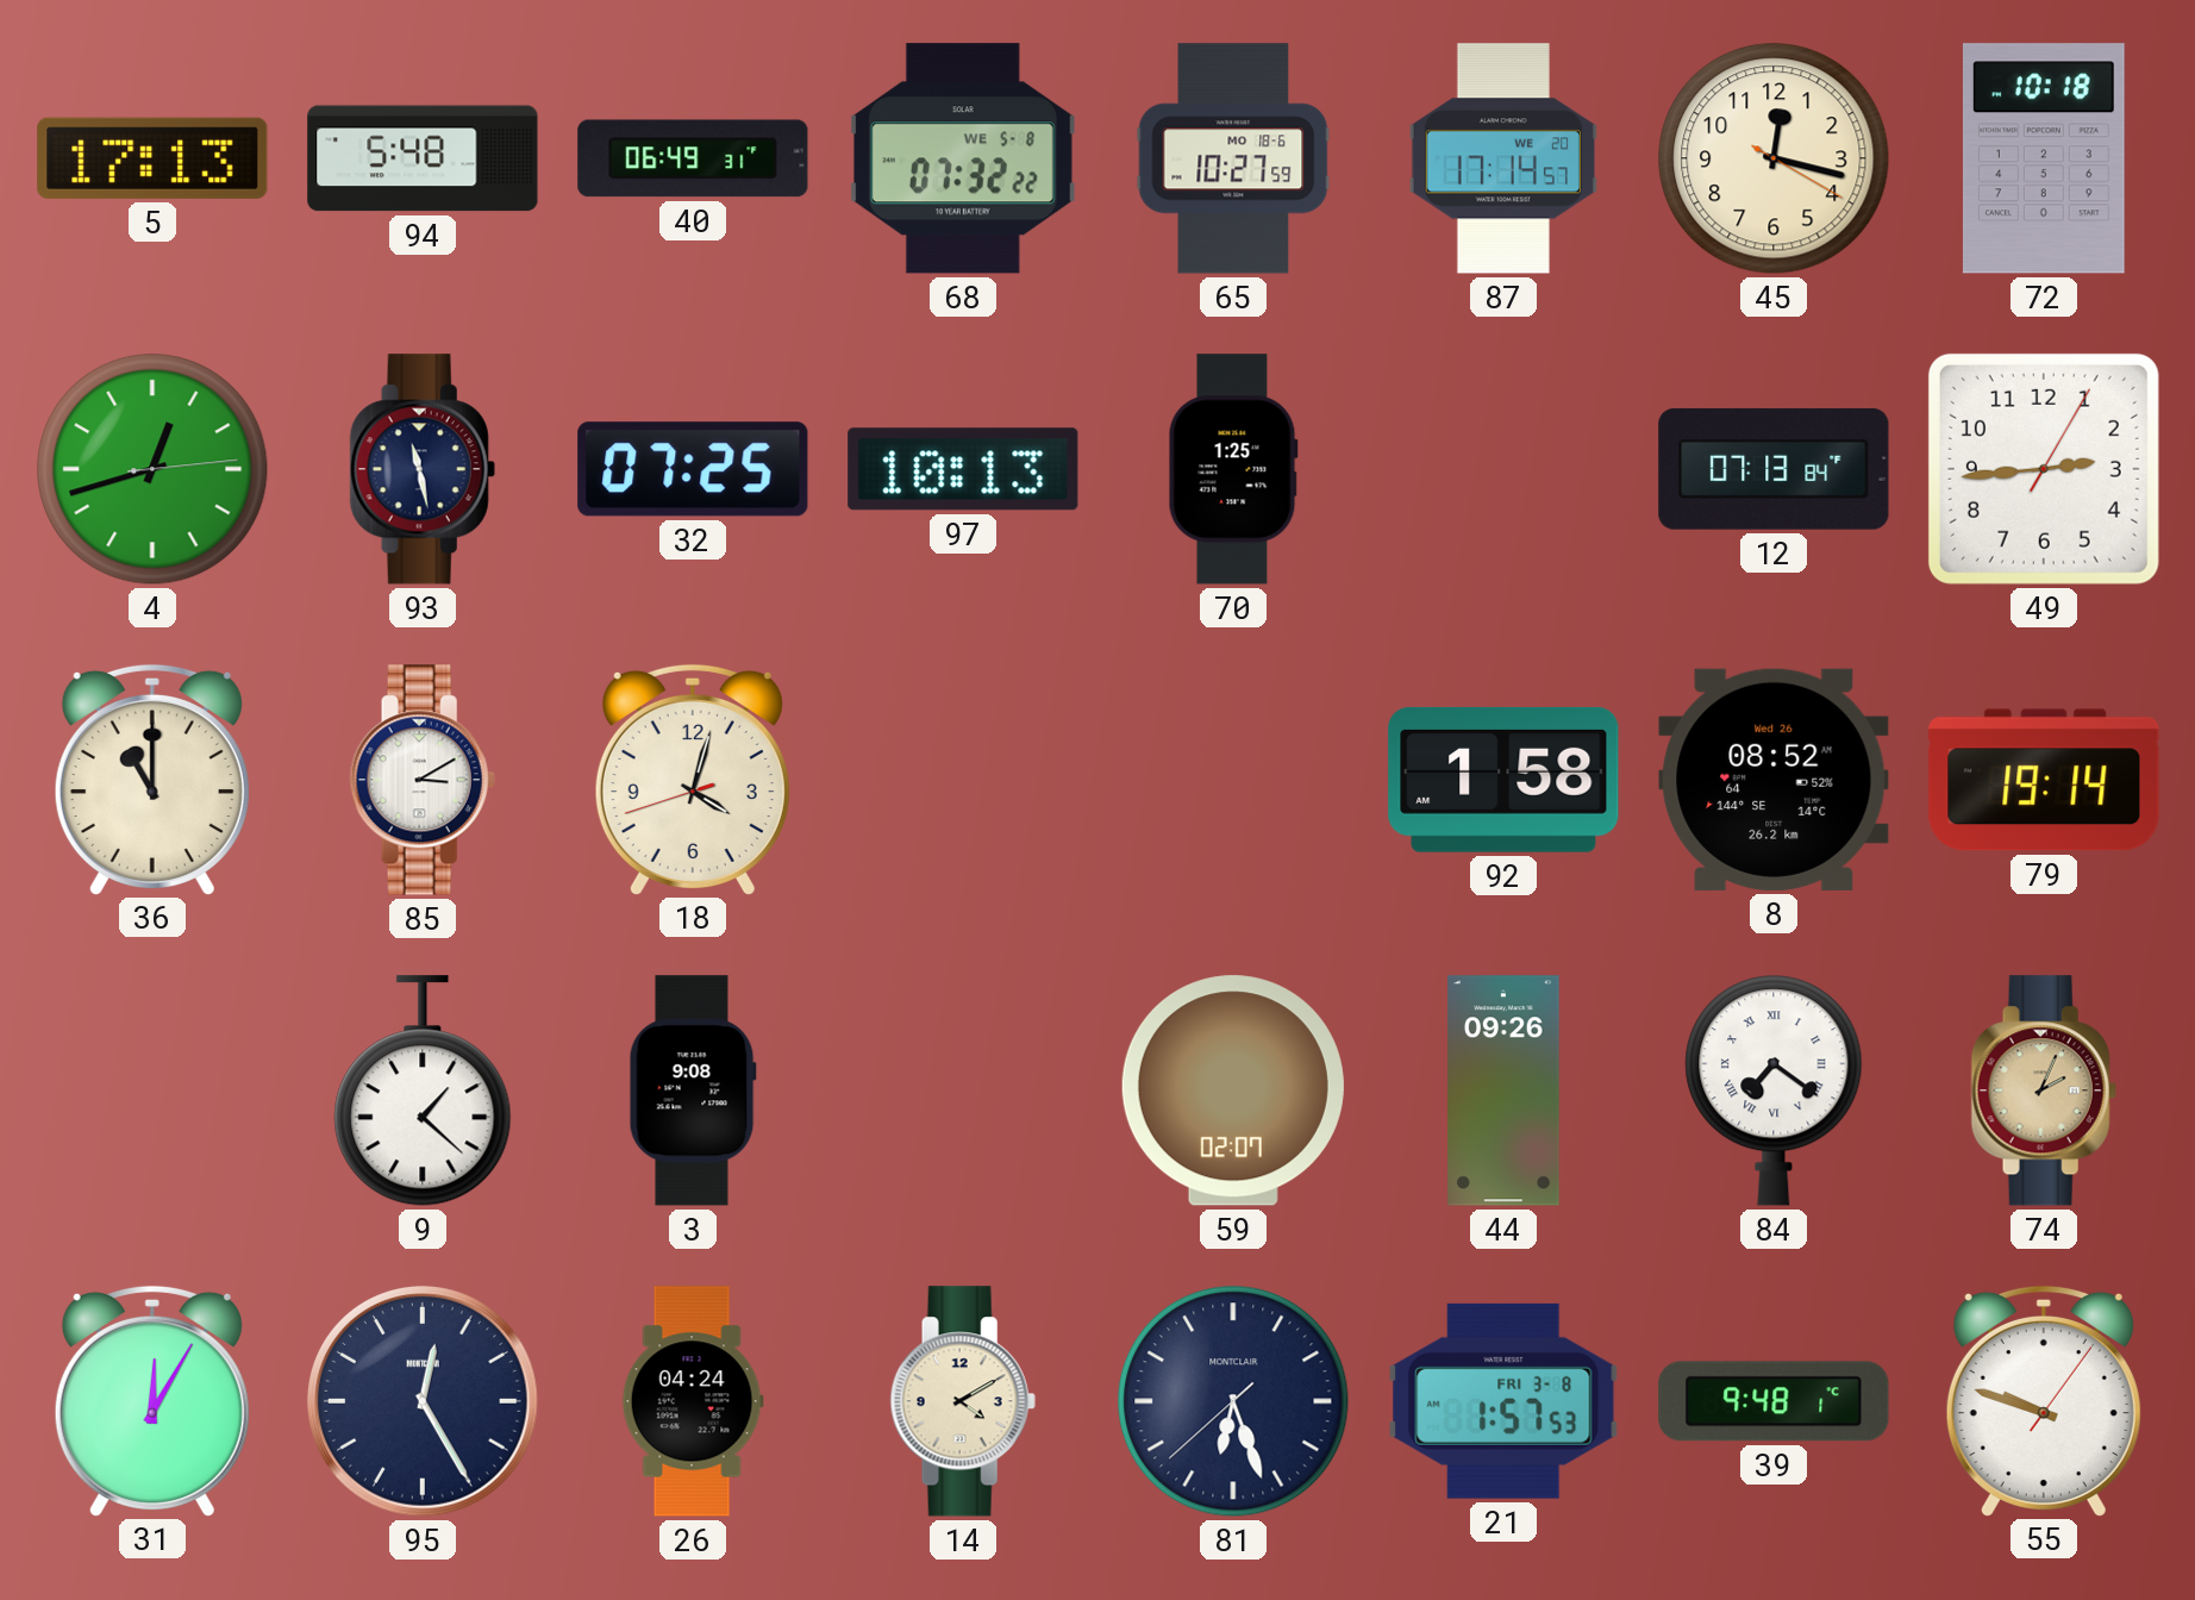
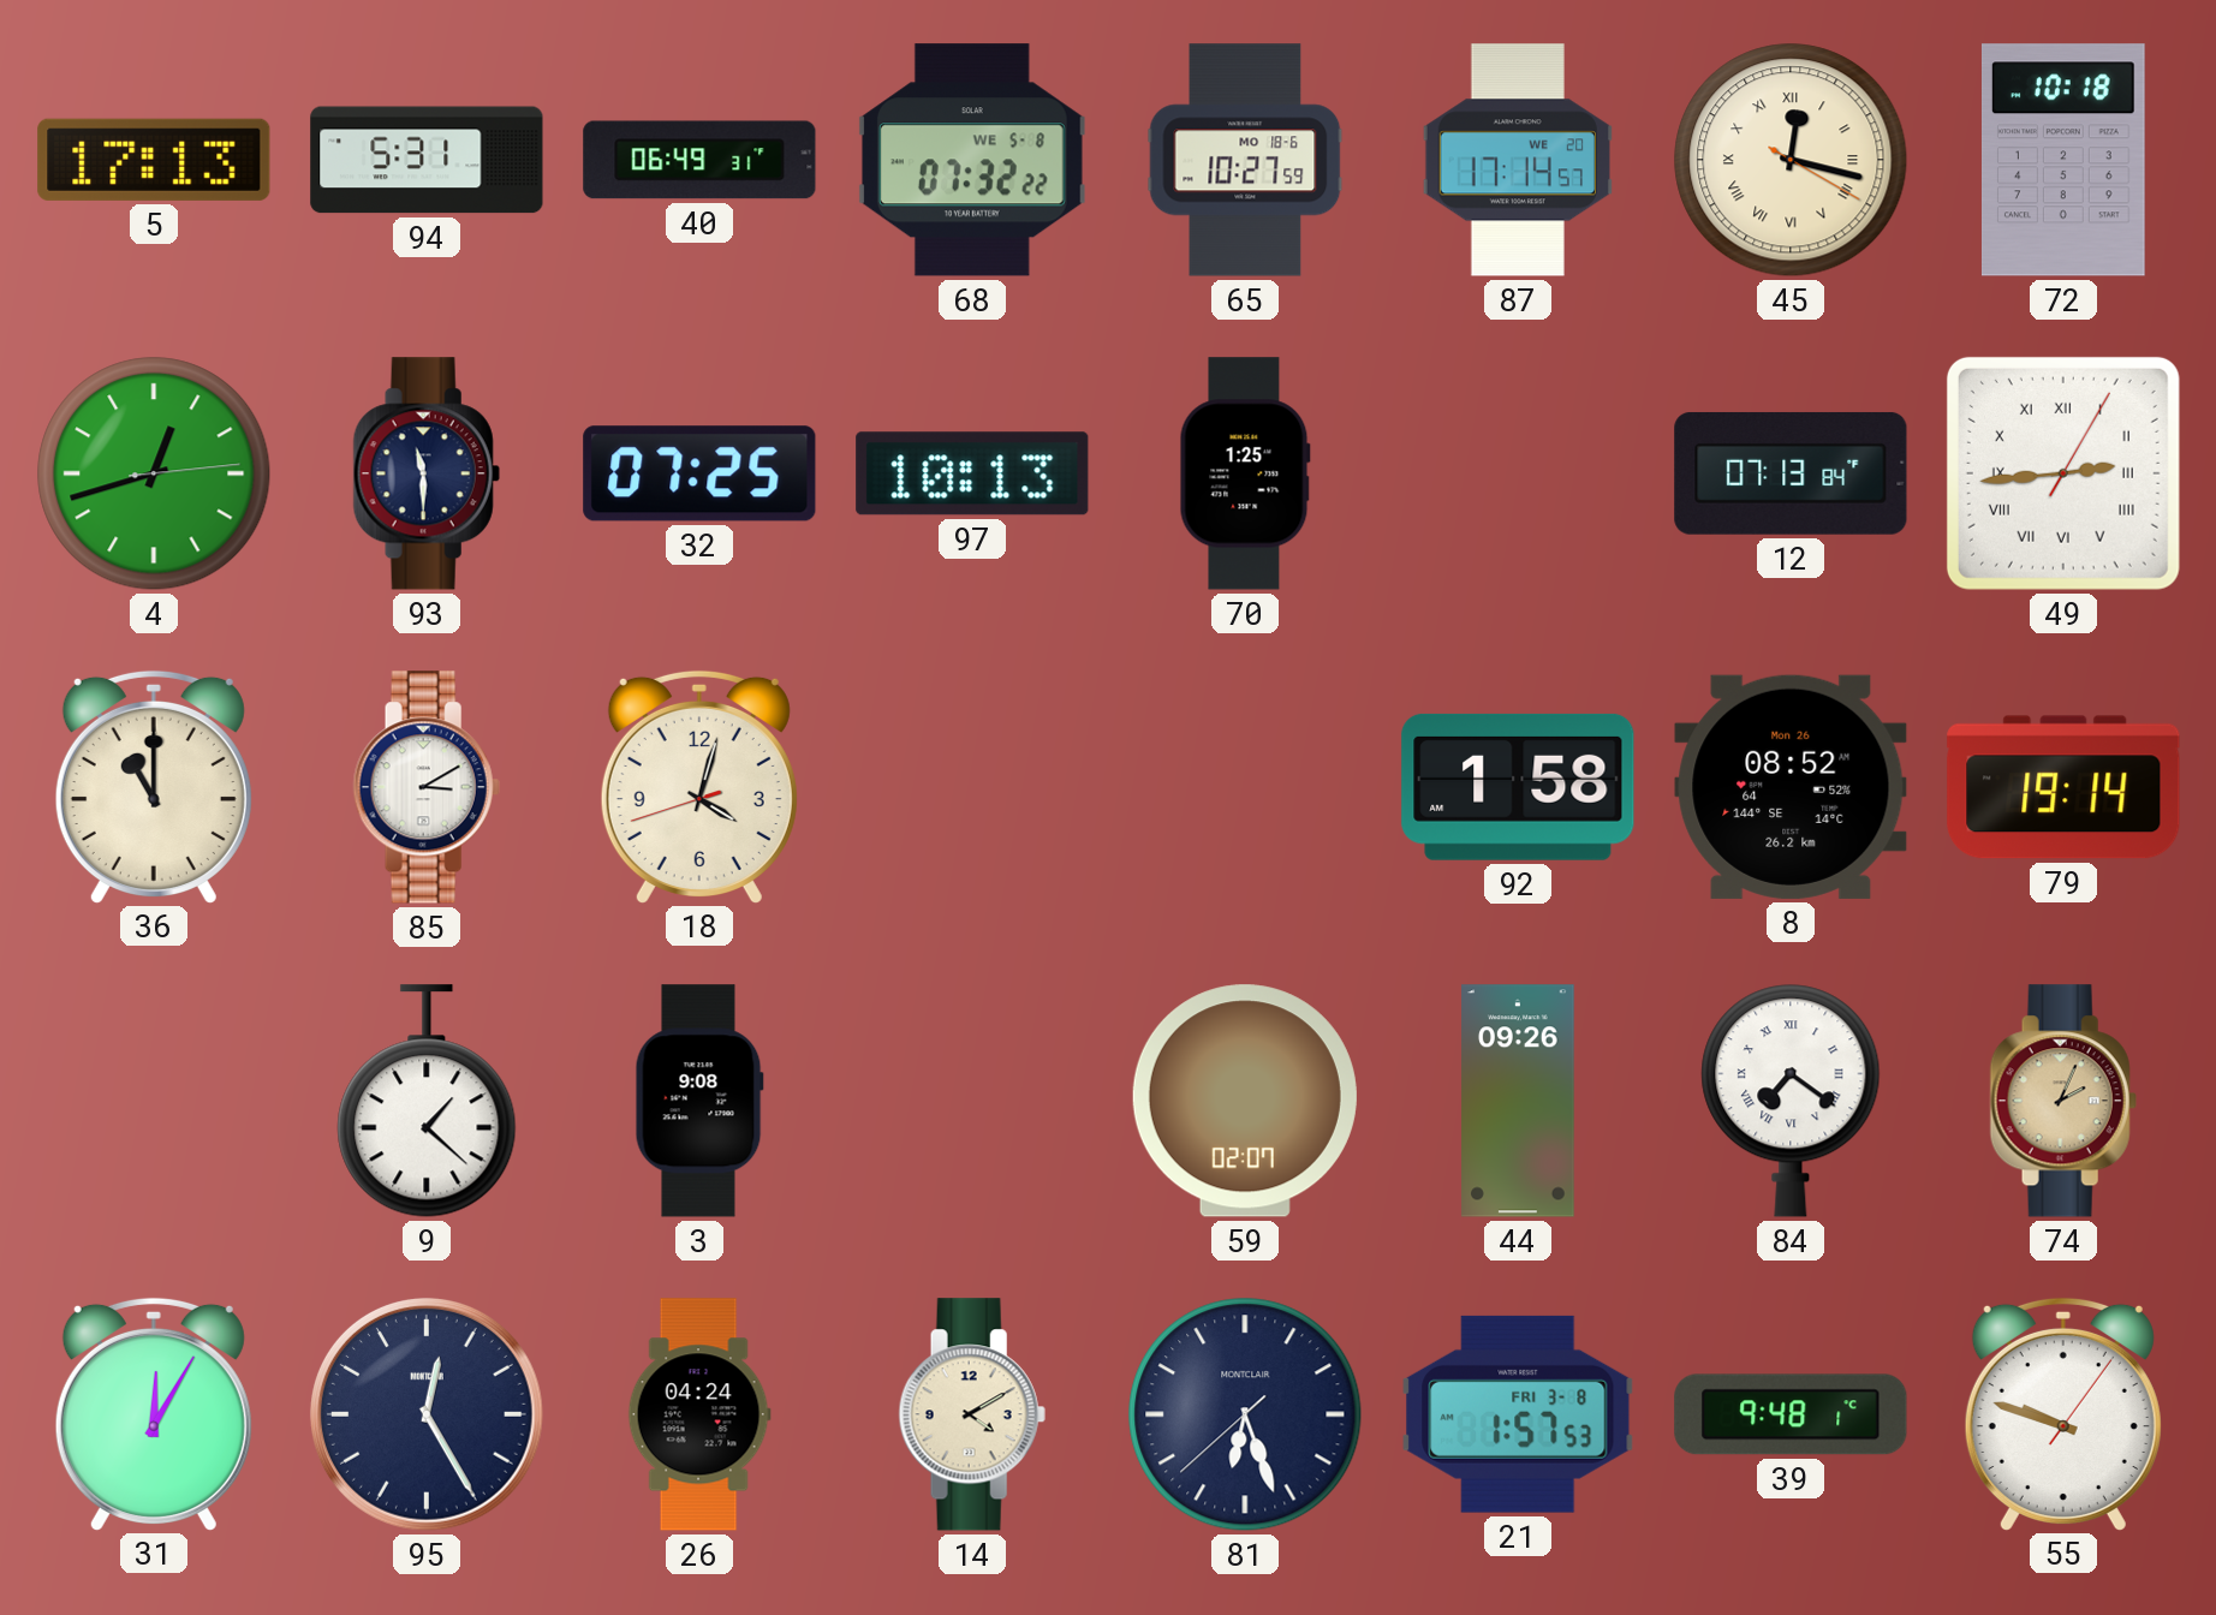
94: 5:48 -> 5:31
45 numerals: Arabic -> Roman
93: 11:28 -> 11:30
49 numerals: Arabic -> Roman
8 date: Wed 26 -> Mon 26
